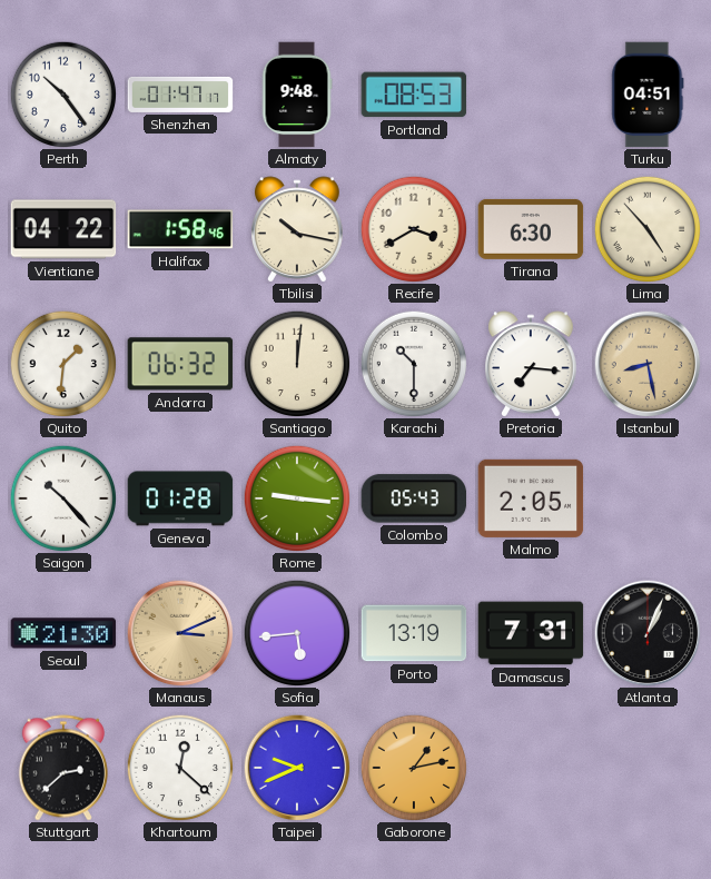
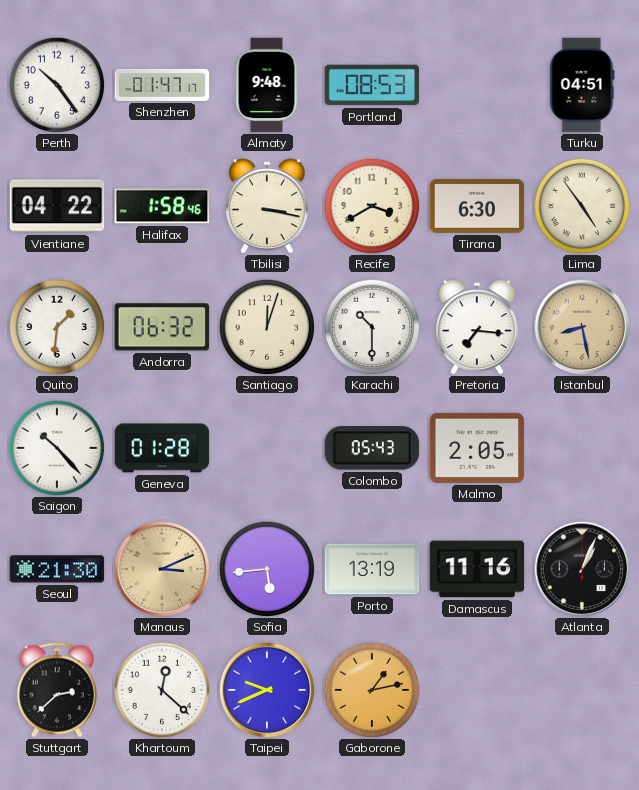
Tbilisi: 10:17 -> 3:17
Lima: 4:53 -> 4:54
Santiago: 12:01 -> 12:03
Rome: 9:16 -> none
Damascus: 7:31 -> 11:16
